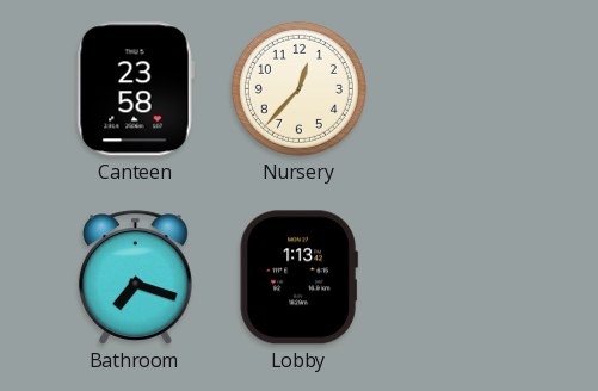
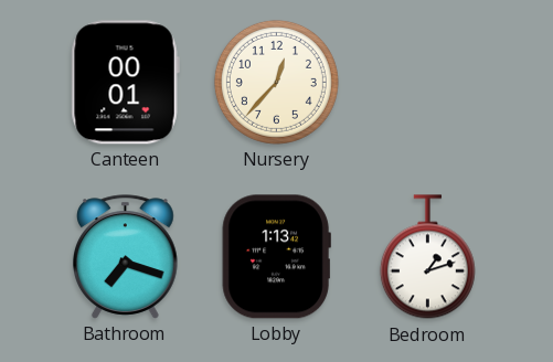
Canteen: 23:58 -> 00:01
Bedroom: none -> 1:12
